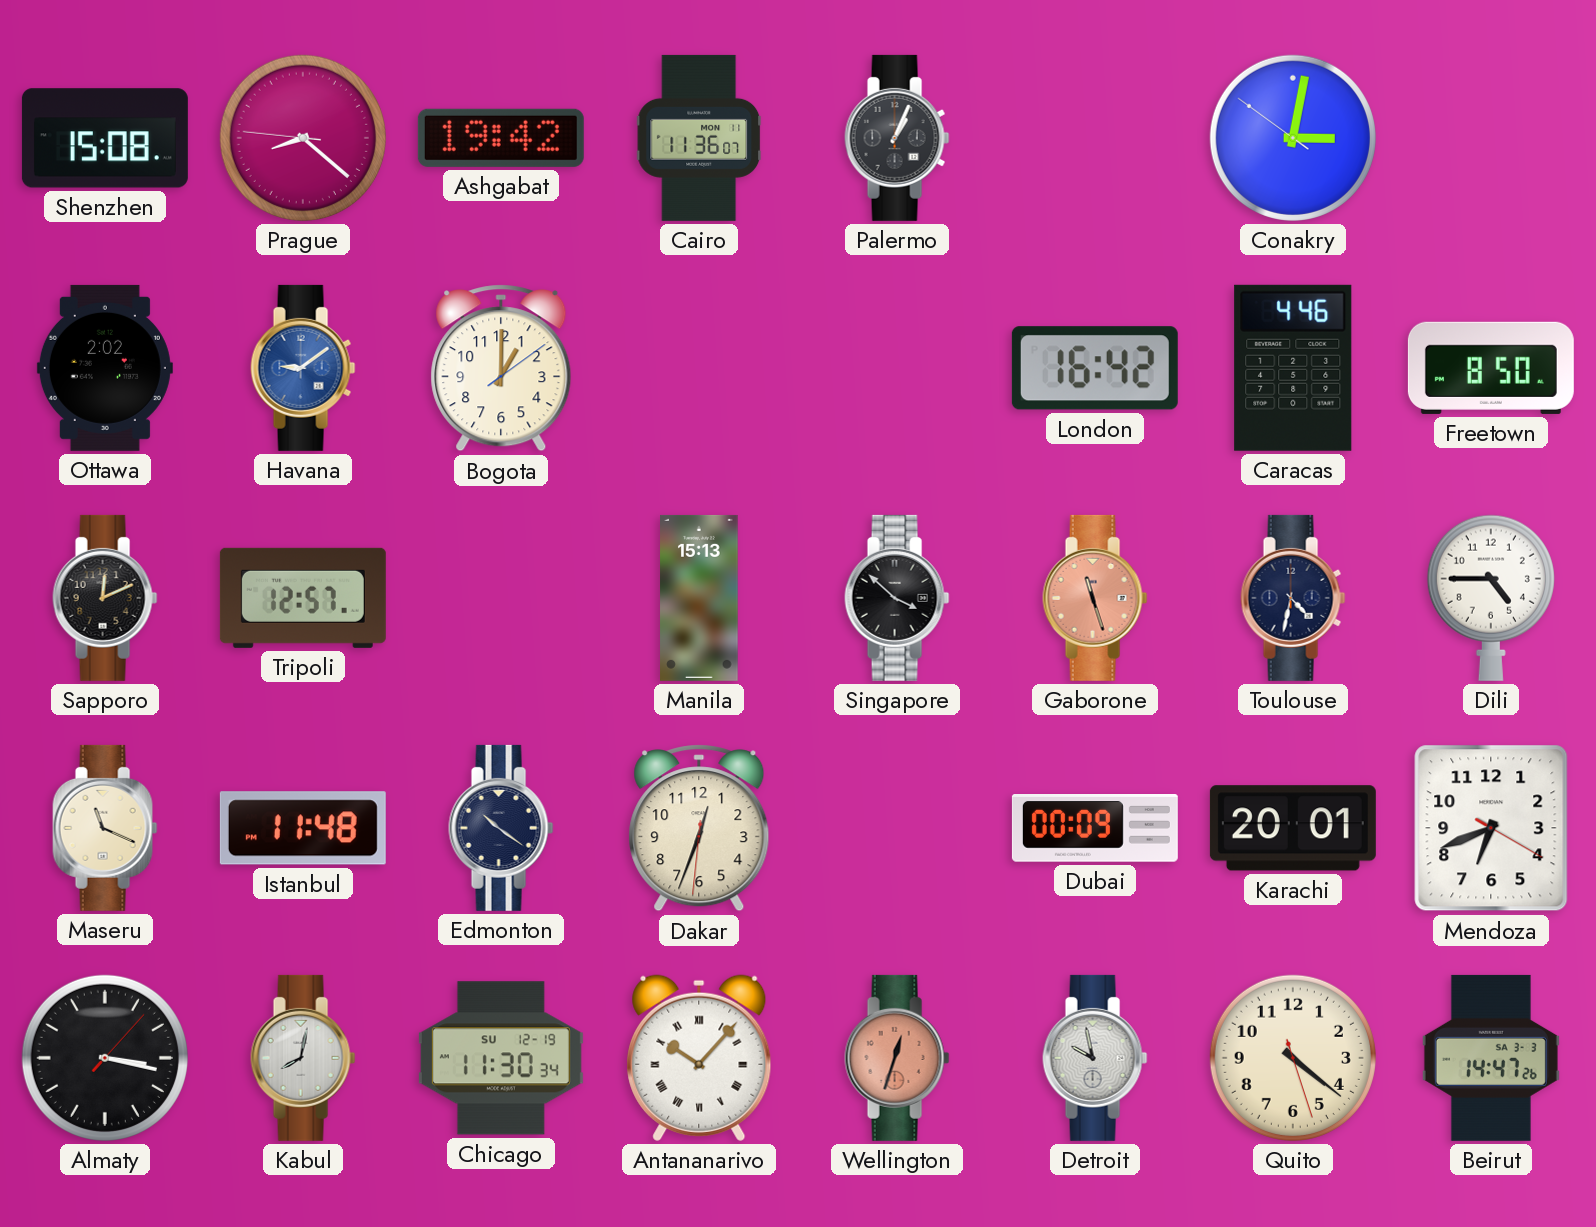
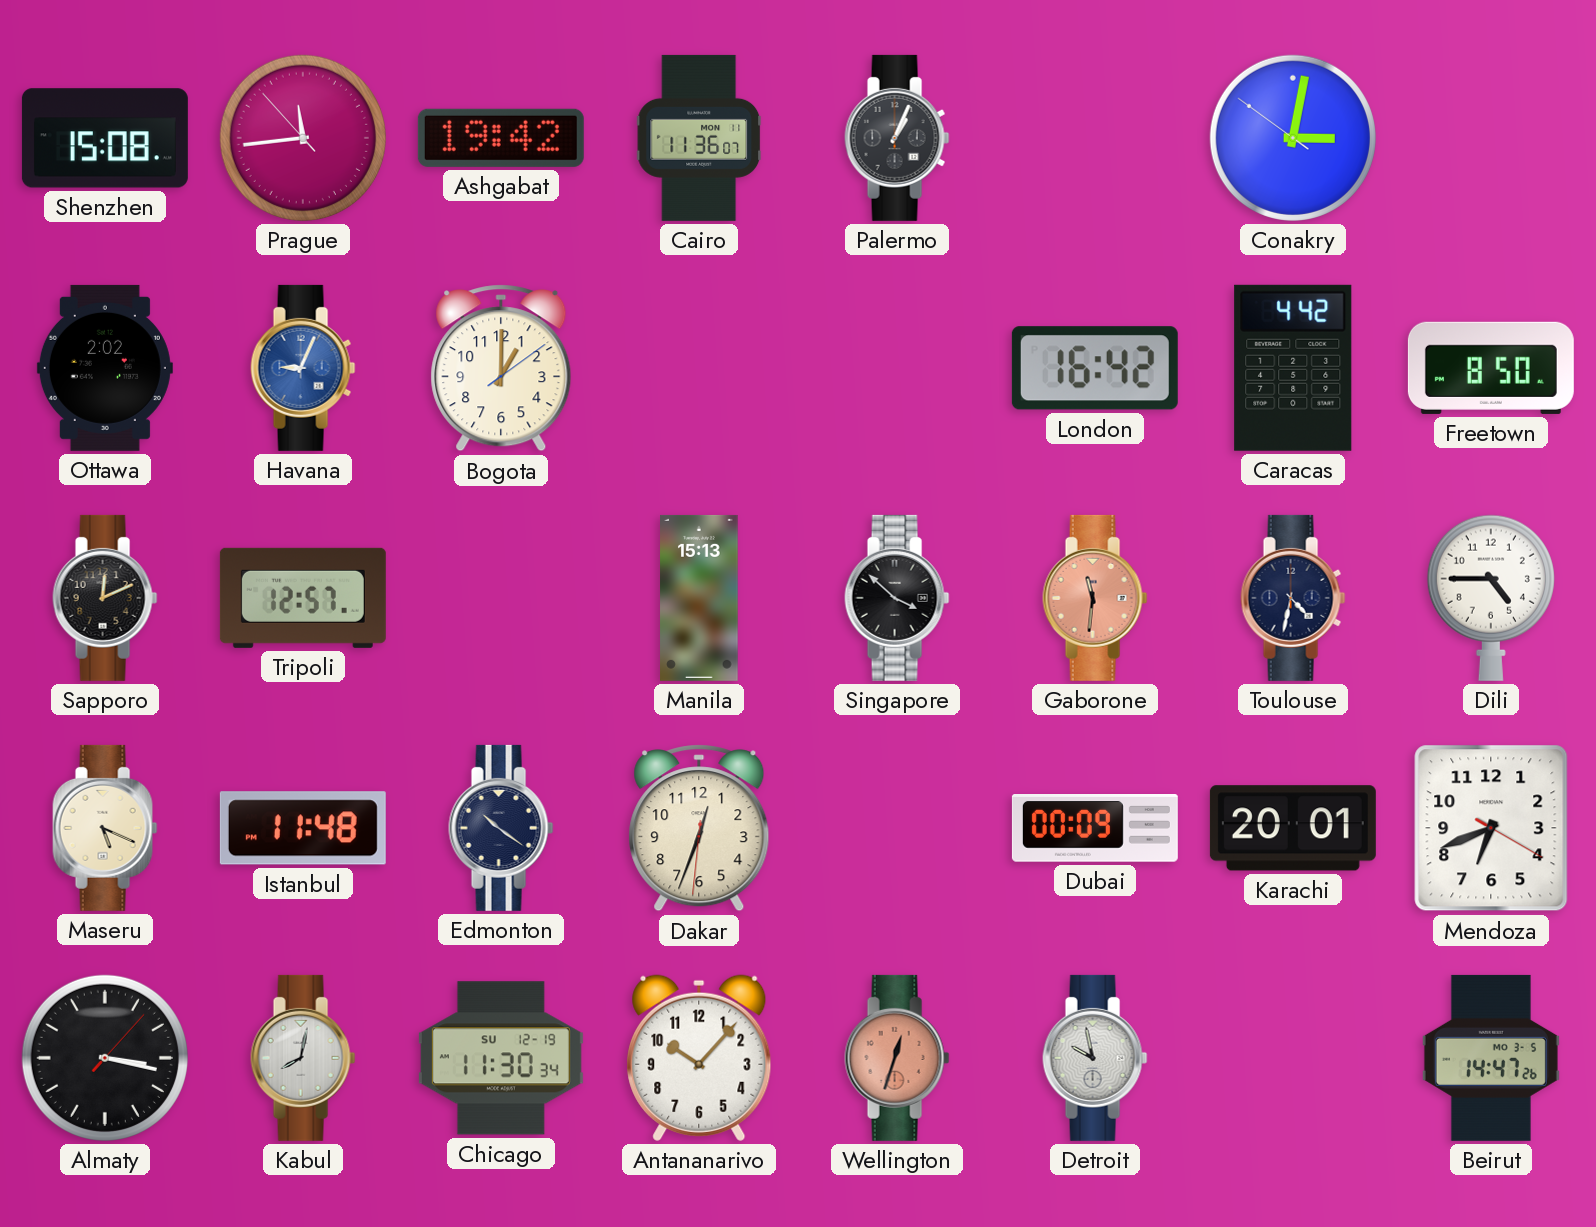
Prague: 8:21 -> 11:43
Havana: 9:09 -> 9:04
Caracas: 4:46 -> 4:42
Gaborone: 11:27 -> 11:31
Maseru: 11:19 -> 5:19
Antananarivo numerals: Roman -> Arabic
Quito: 4:21 -> none
Beirut date: SA 3-3 -> MO 3-5
